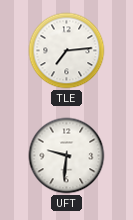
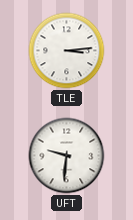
TLE: 7:14 -> 3:14
